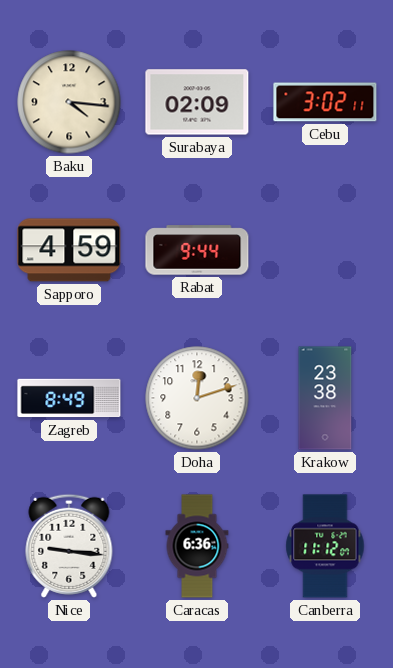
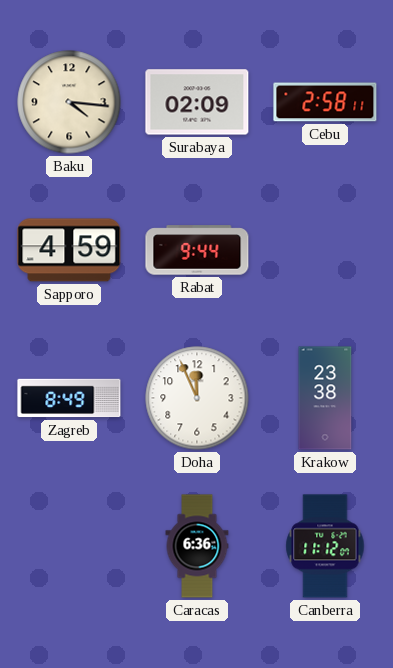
Cebu: 3:02 -> 2:58
Doha: 12:12 -> 11:56
Nice: 9:16 -> none
